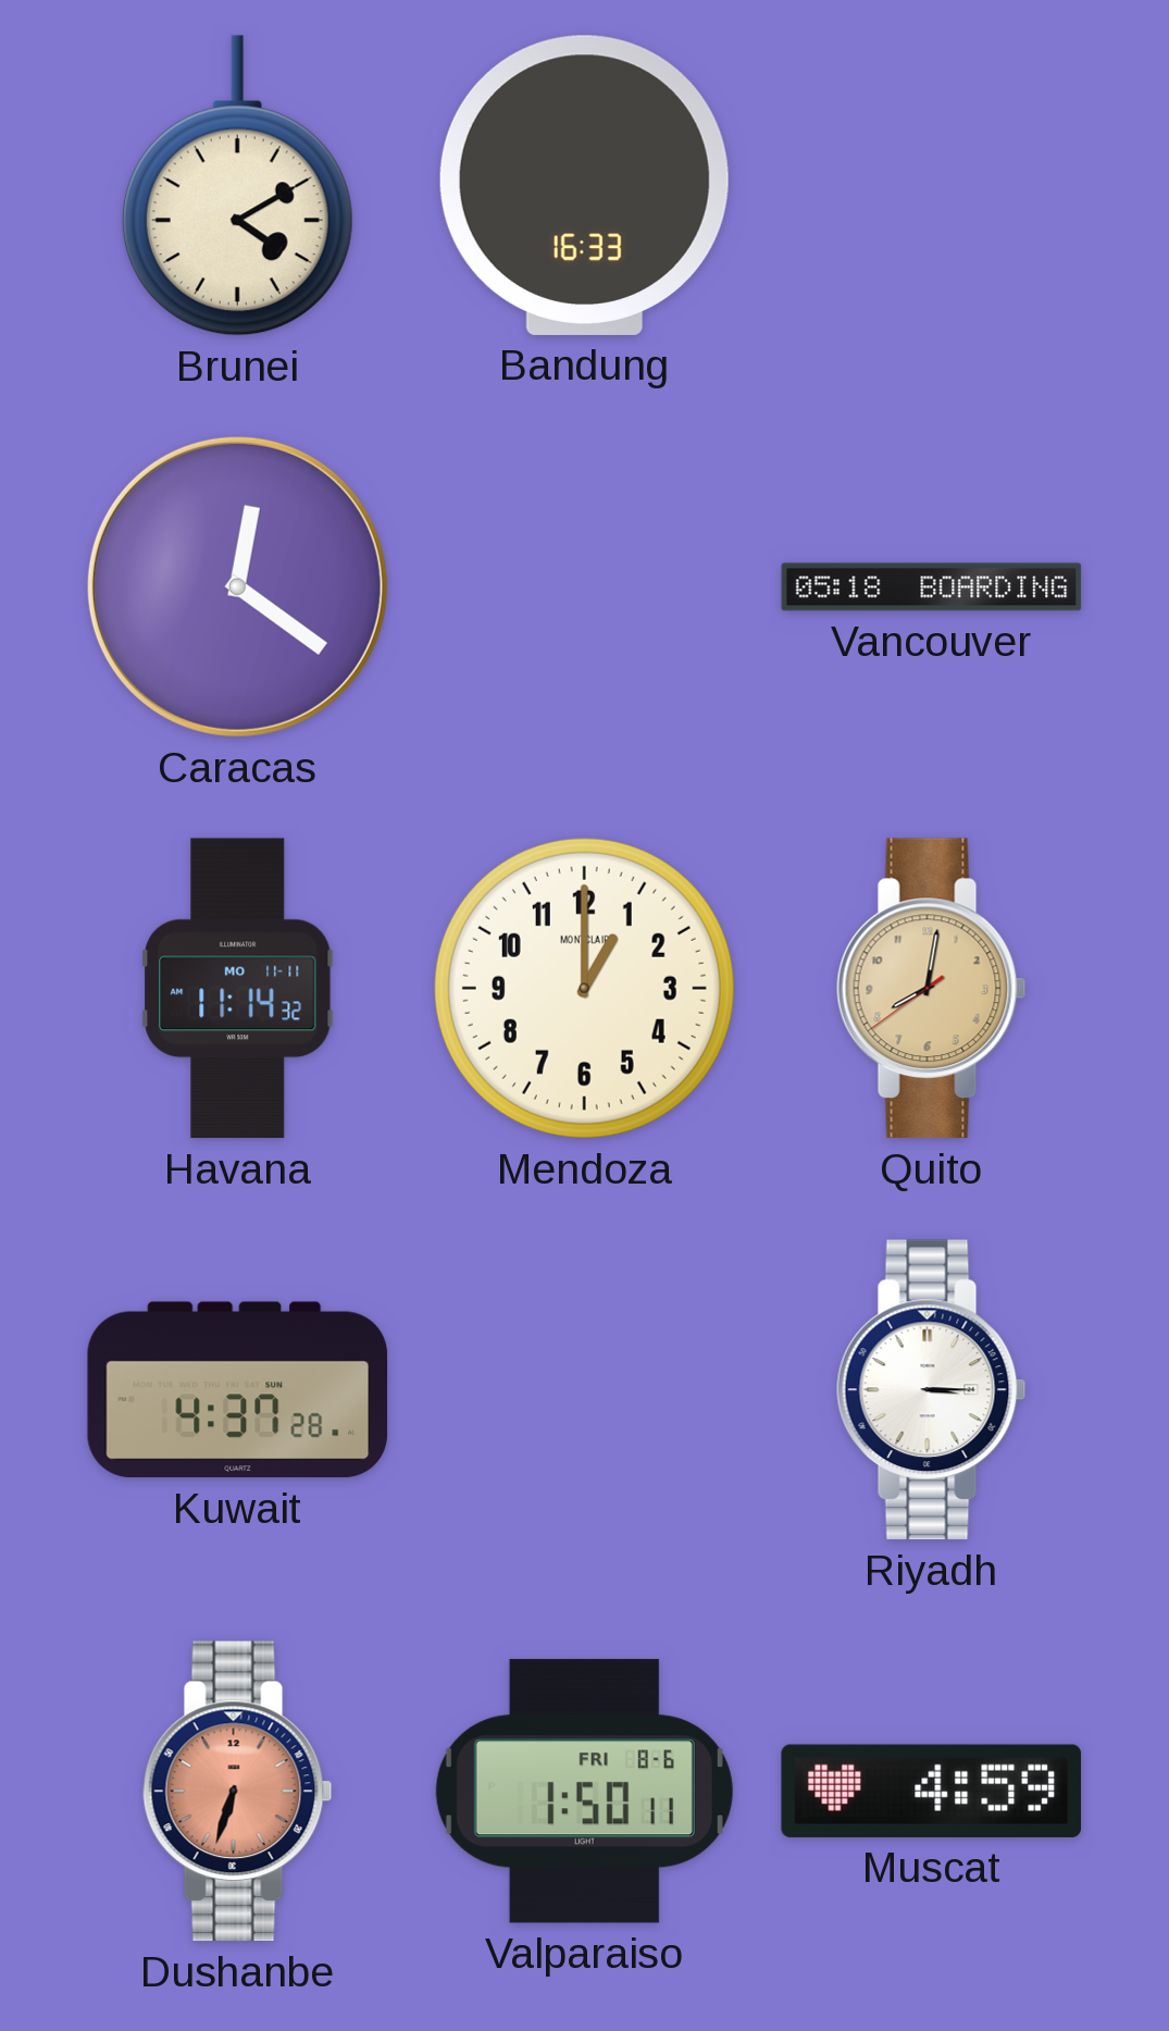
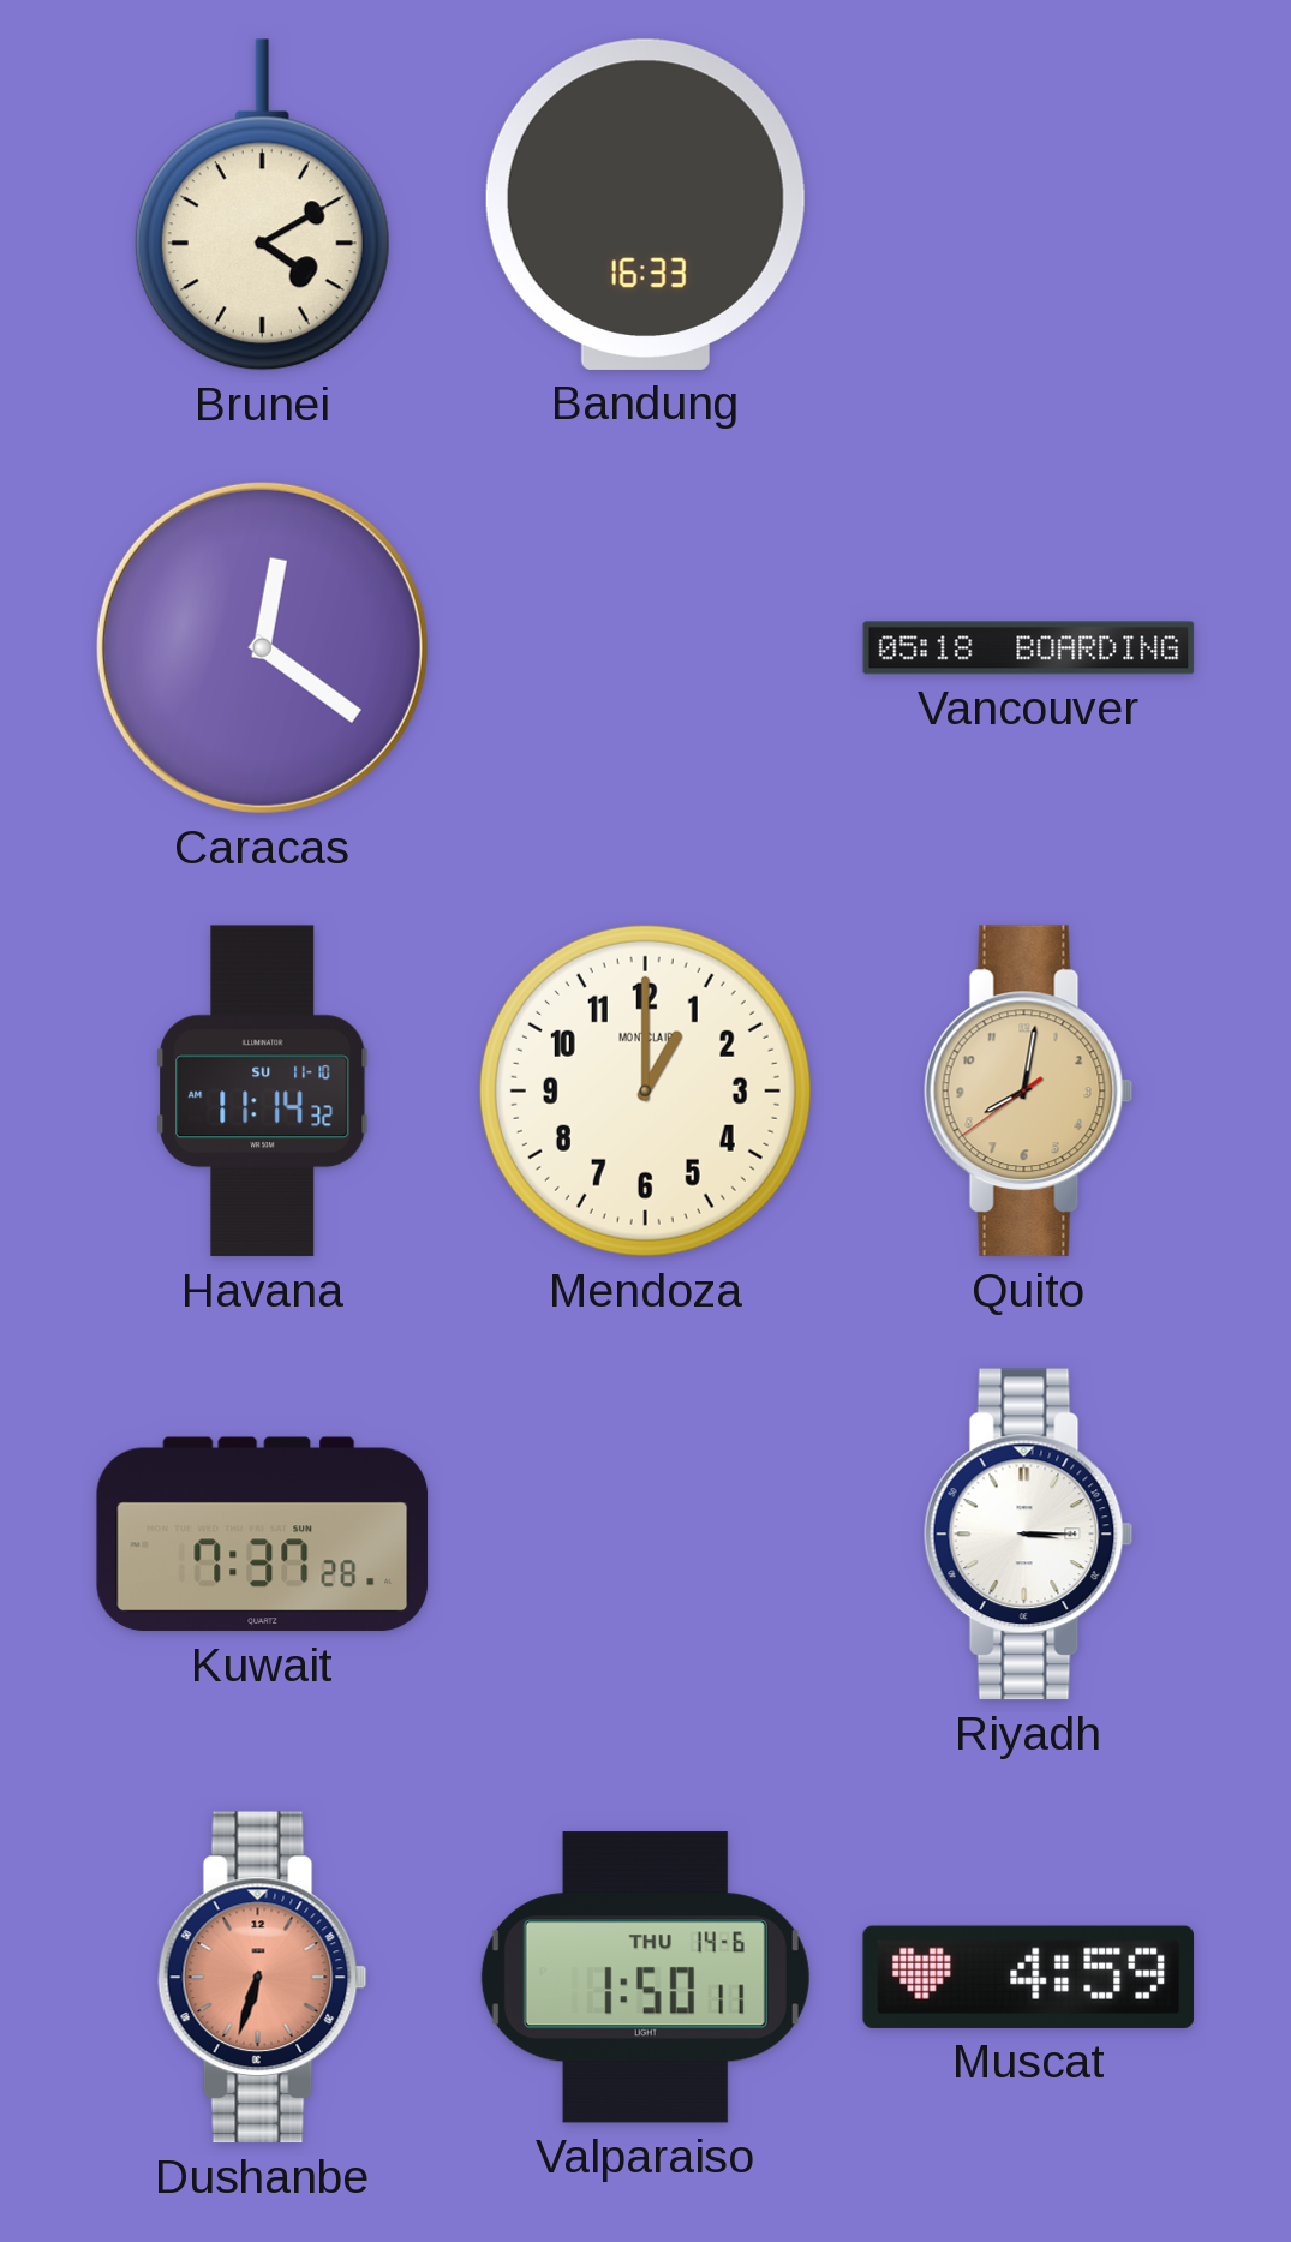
Havana date: MO 11-11 -> SU 11-10
Kuwait: 4:37 -> 7:37
Valparaiso date: FRI 8-6 -> THU 14-6
